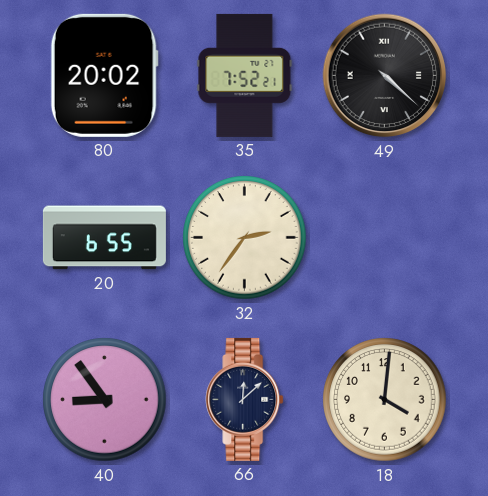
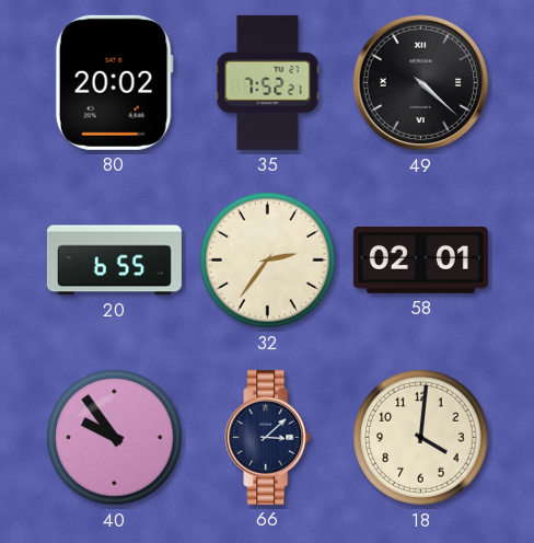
58: none -> 02:01
40: 8:54 -> 9:54
66: 12:08 -> 3:08
